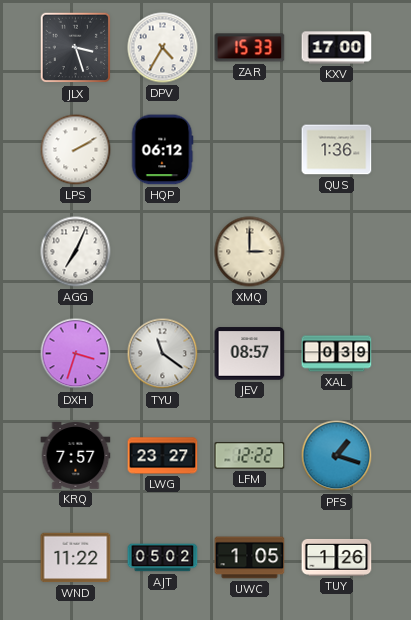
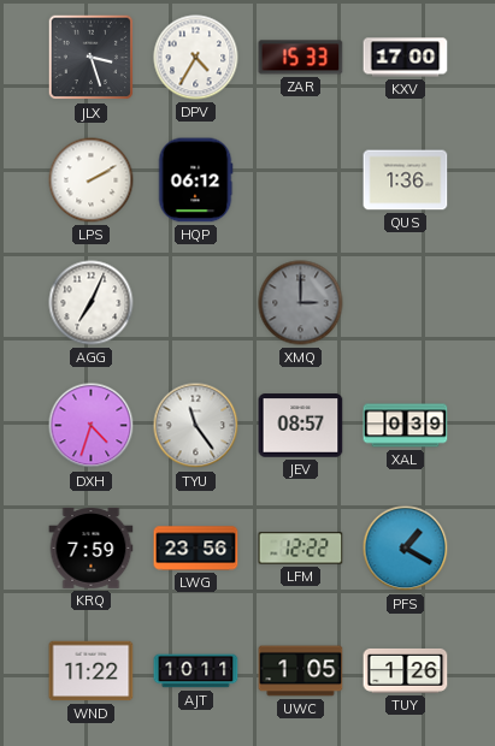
XMQ dial: cream -> grey
DXH: 3:33 -> 4:33
TYU: 11:21 -> 11:24
KRQ: 7:57 -> 7:59
LWG: 23:27 -> 23:56
PFS: 1:18 -> 1:20
AJT: 05:02 -> 10:11
